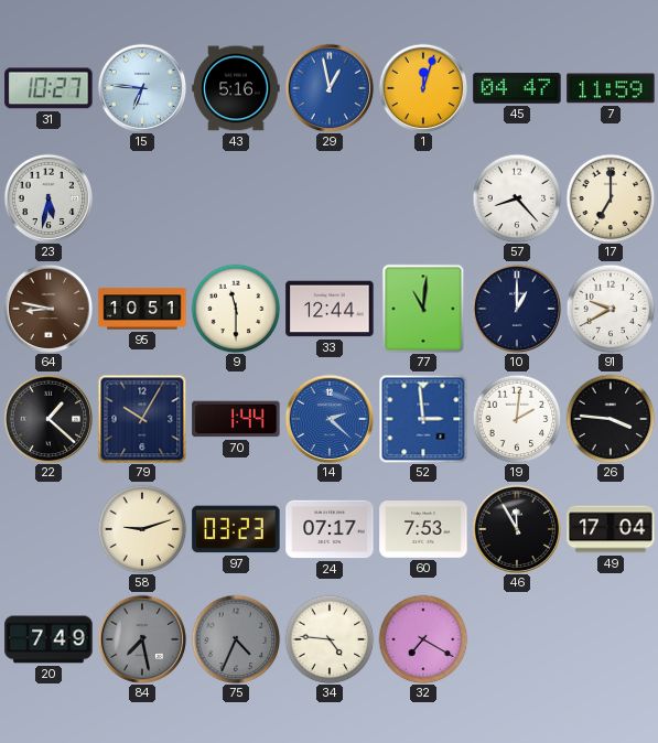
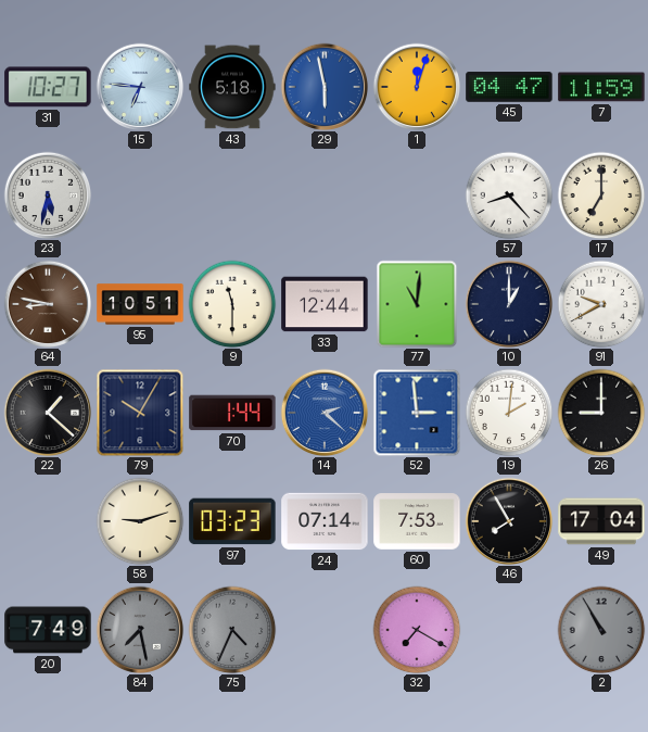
43: 5:16 -> 5:18
29: 12:58 -> 5:58
26: 3:46 -> 9:00
24: 07:17 -> 07:14
46: 11:55 -> 7:55
34: 4:46 -> none
2: none -> 10:55
